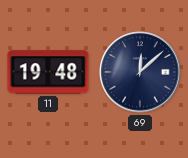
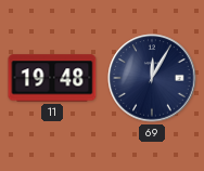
69: 12:08 -> 12:05
